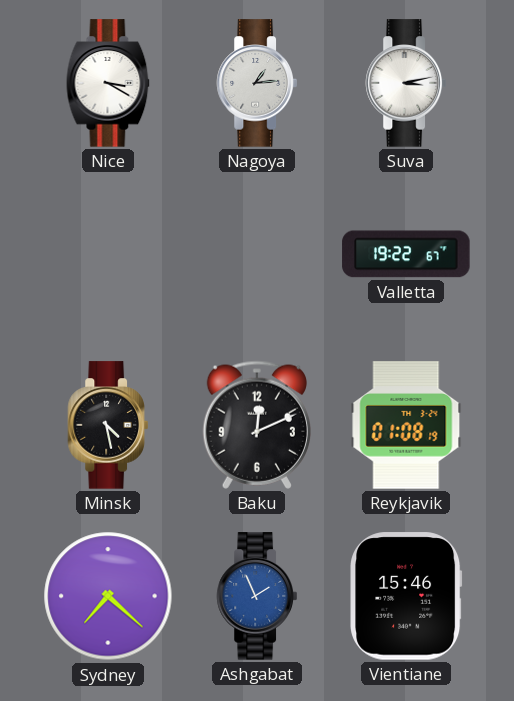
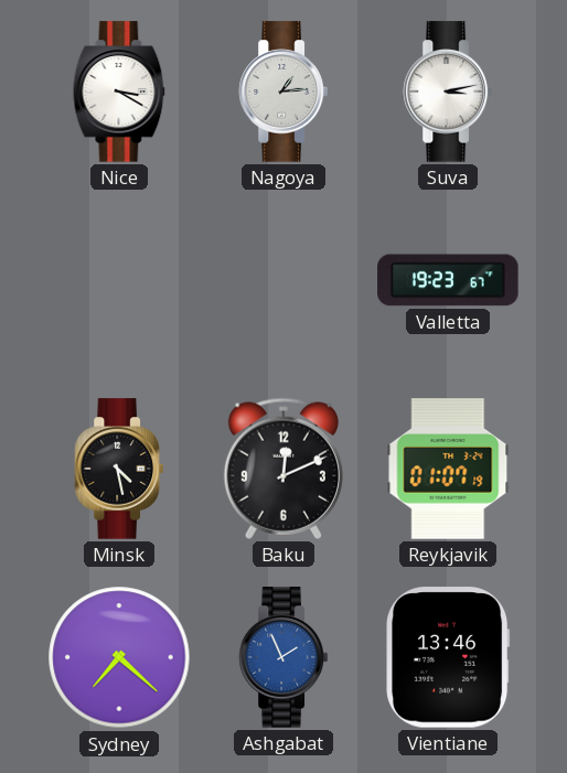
Valletta: 19:22 -> 19:23
Reykjavik: 01:08 -> 01:07
Vientiane: 15:46 -> 13:46
